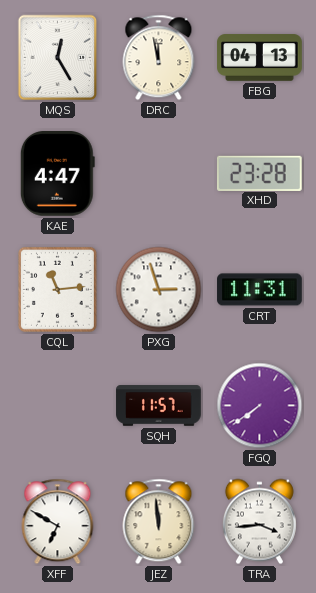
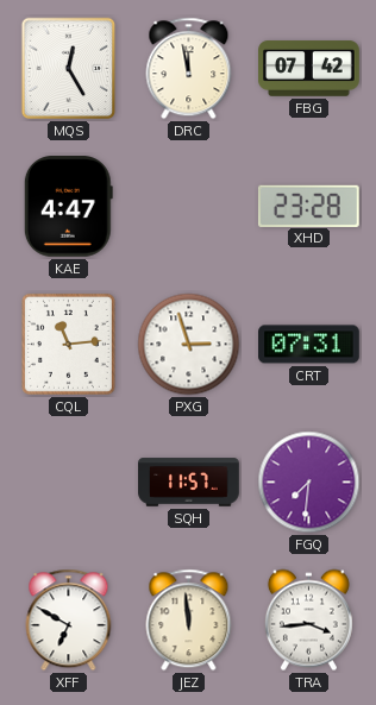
FBG: 04:13 -> 07:42
CRT: 11:31 -> 07:31
FGQ: 7:39 -> 7:31
